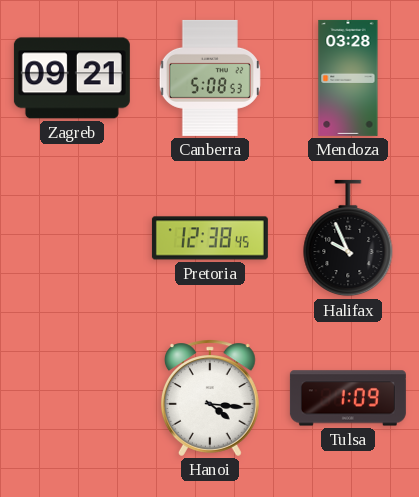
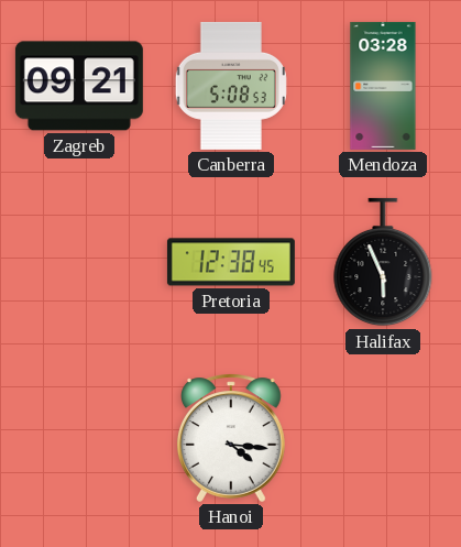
Halifax: 9:56 -> 5:56
Tulsa: 1:09 -> none
